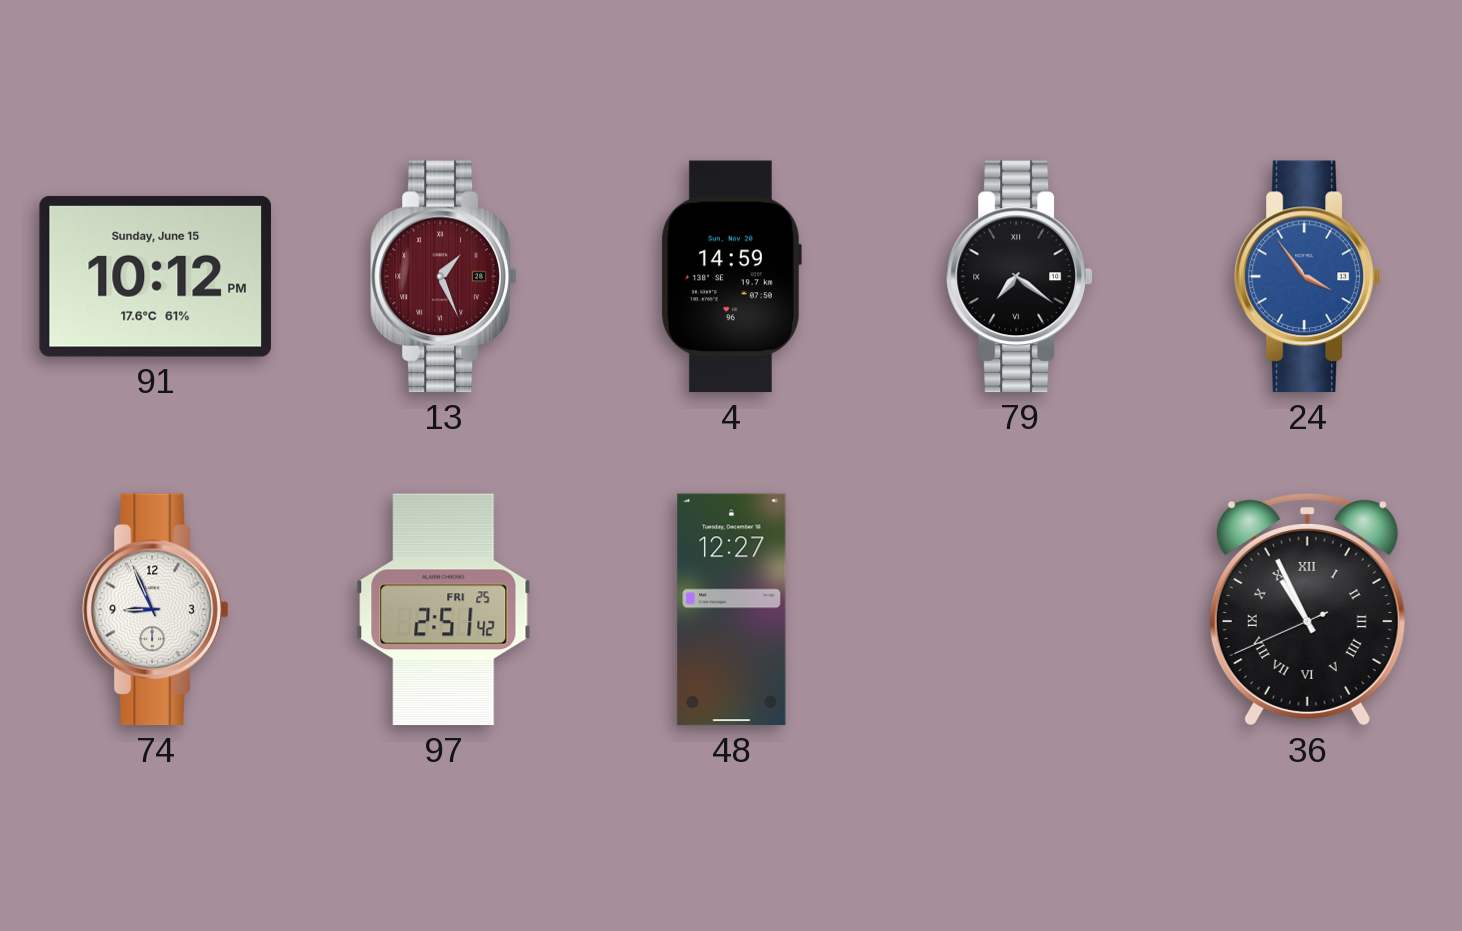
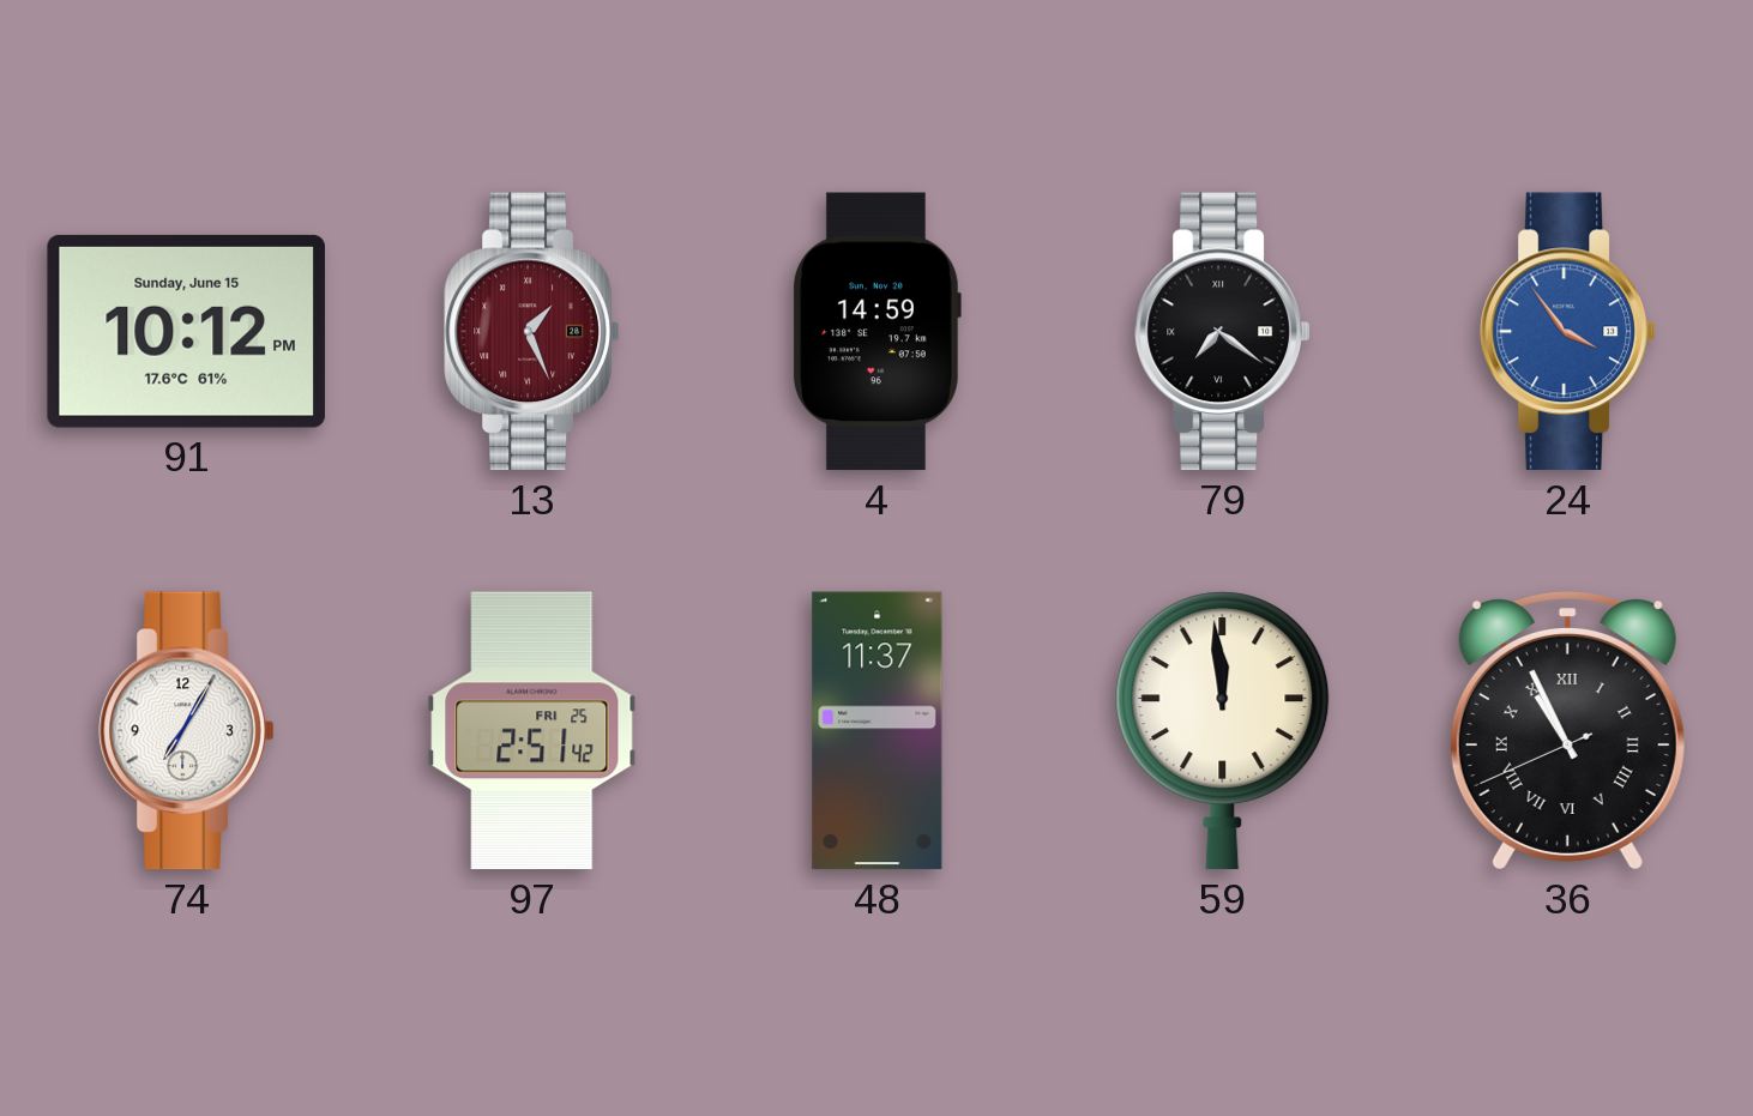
74: 8:56 -> 7:05
48: 12:27 -> 11:37
59: none -> 11:59
